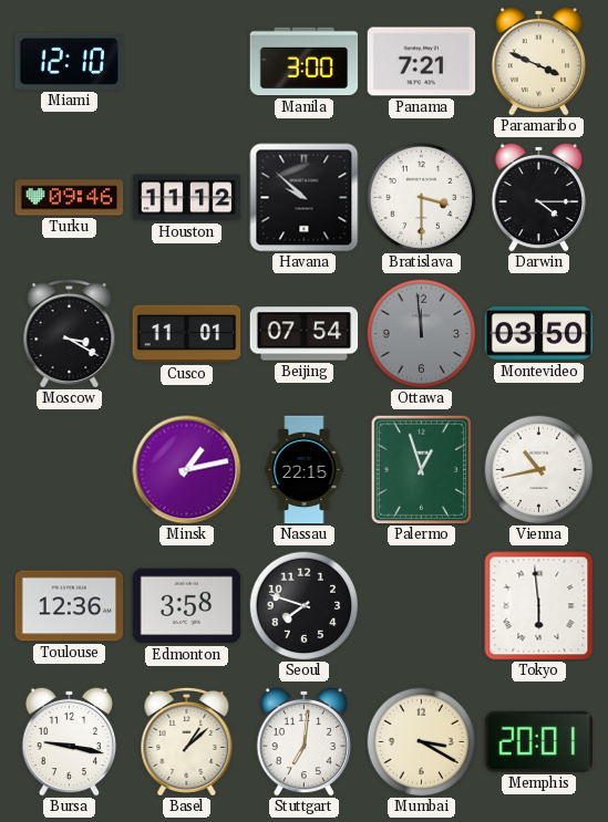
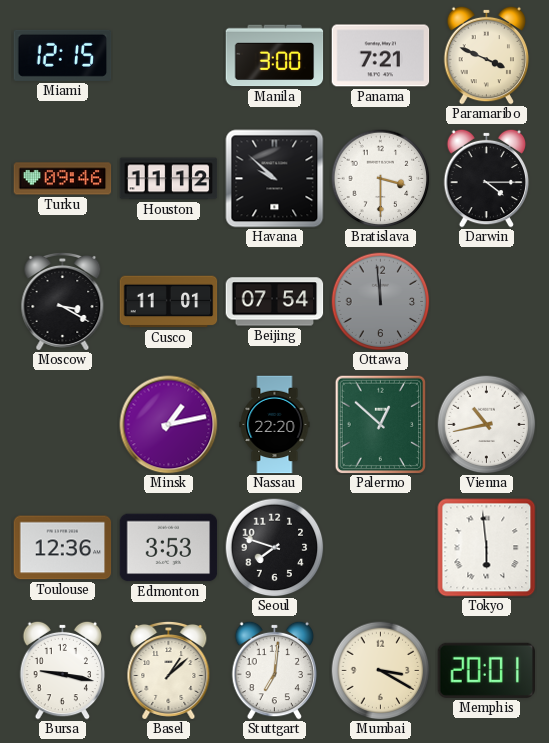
Miami: 12:10 -> 12:15
Montevideo: 03:50 -> none
Nassau: 22:15 -> 22:20
Palermo: 12:57 -> 12:52
Edmonton: 3:58 -> 3:53
